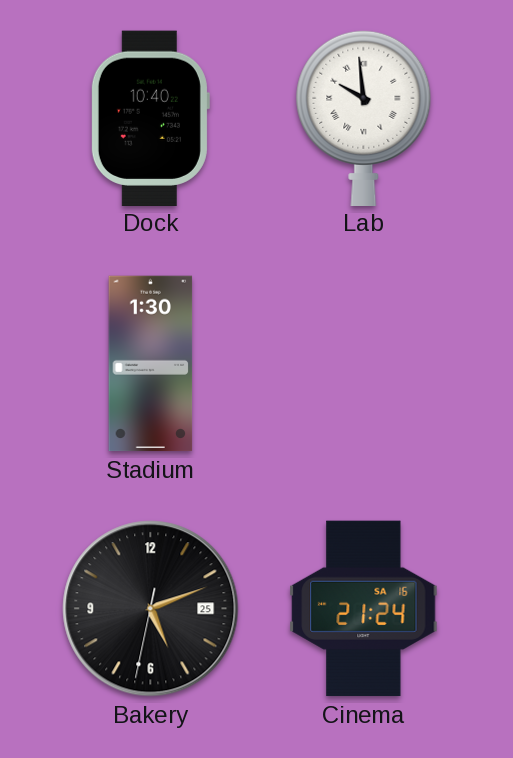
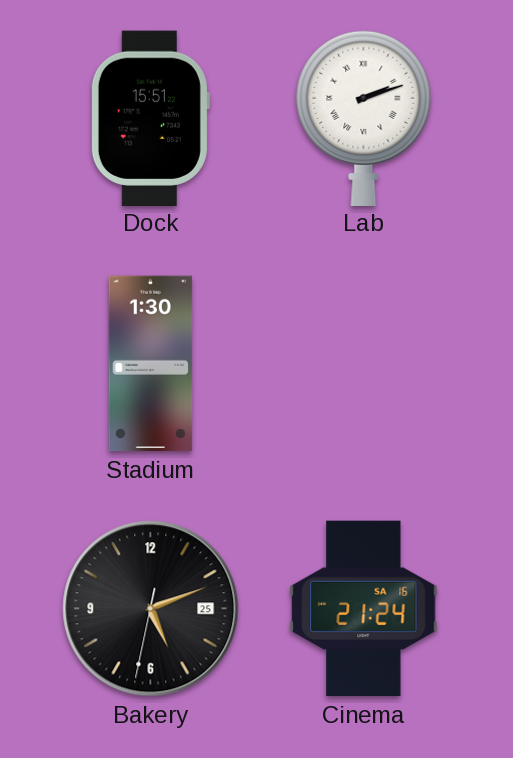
Dock: 10:40 -> 15:51
Lab: 9:59 -> 2:12
